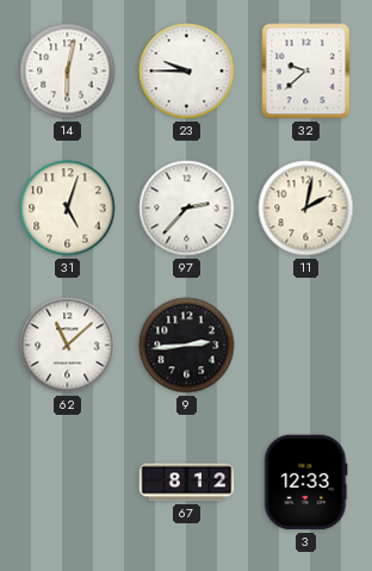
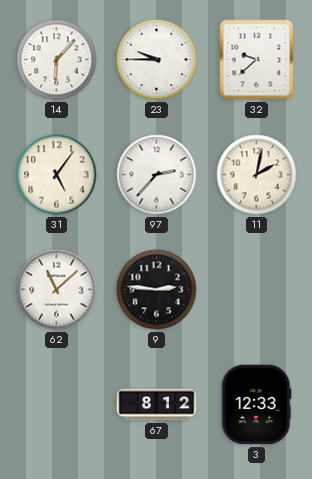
14: 6:02 -> 6:07
31: 5:03 -> 5:06
9: 2:44 -> 2:46
